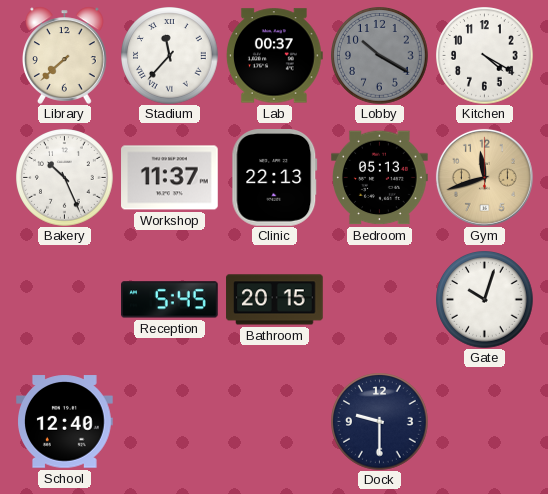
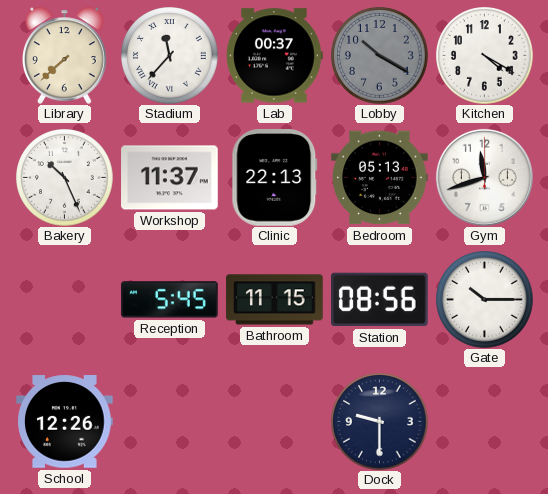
Gym dial: champagne -> white
Bathroom: 20:15 -> 11:15
Station: none -> 08:56
Gate: 10:03 -> 10:15
School: 12:40 -> 12:26
